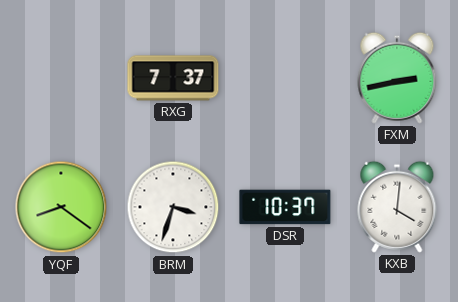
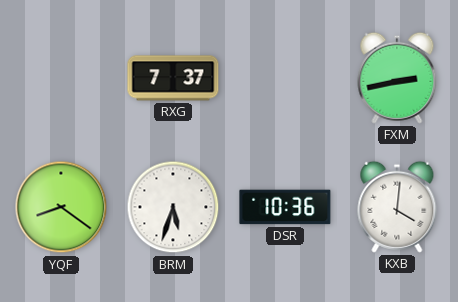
BRM: 3:33 -> 5:33
DSR: 10:37 -> 10:36
